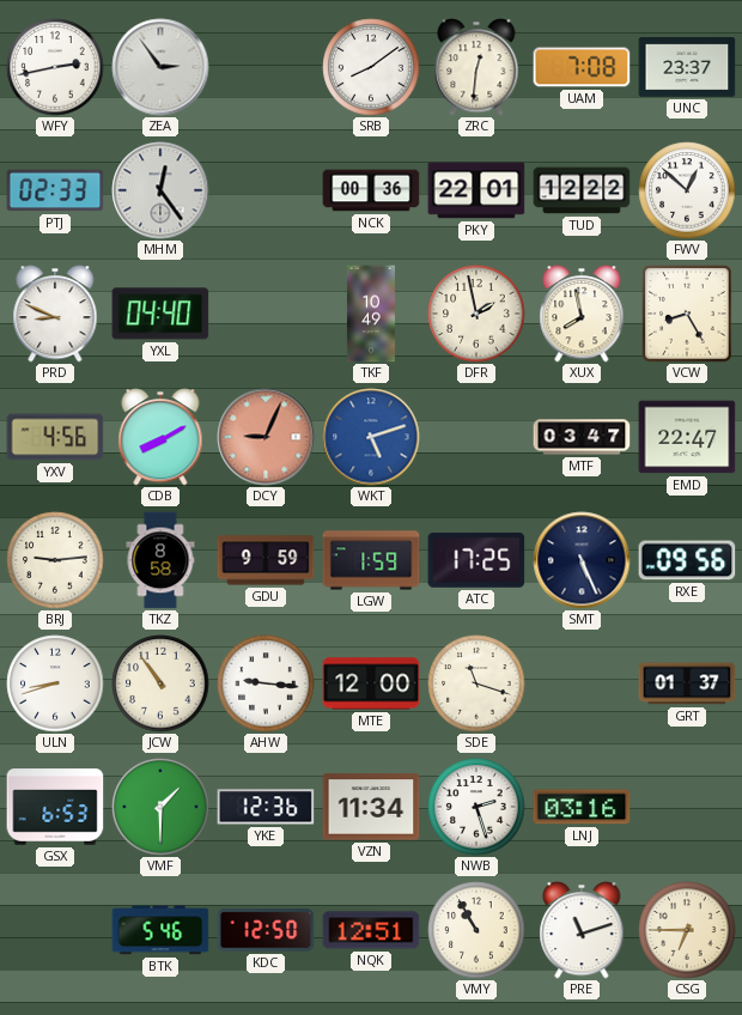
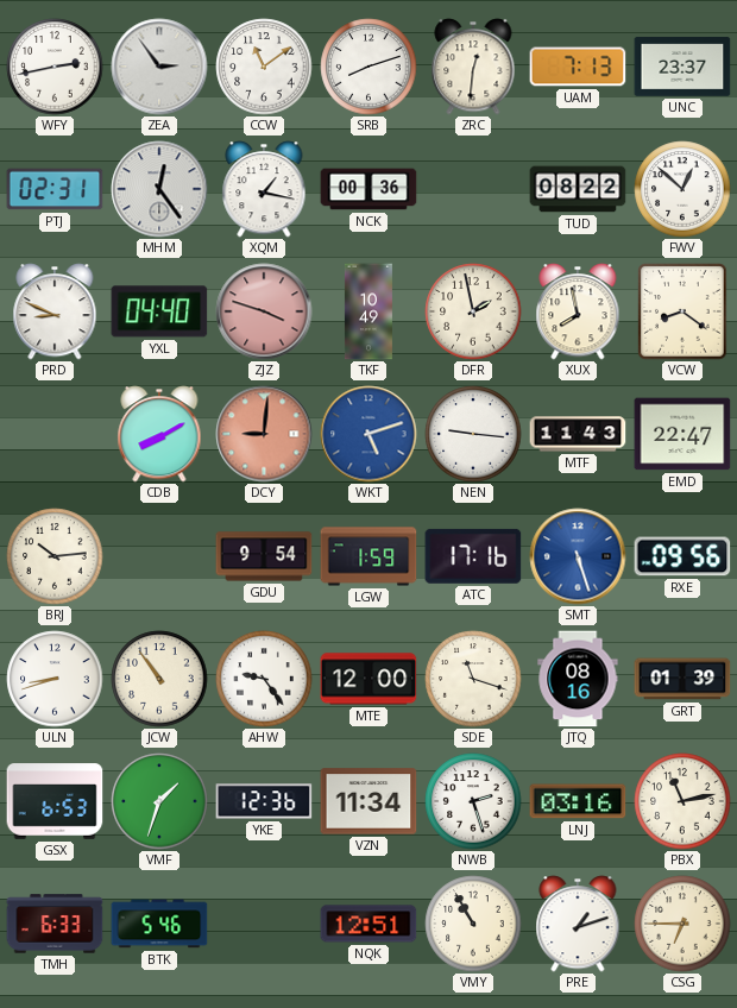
CCW: none -> 11:09
SRB: 8:09 -> 8:12
UAM: 7:08 -> 7:13
PTJ: 02:33 -> 02:31
XQM: none -> 1:17
PKY: 22:01 -> none
TUD: 12:22 -> 08:22
ZJZ: none -> 3:48
VCW: 8:25 -> 8:21
YXV: 4:56 -> none
DCY: 9:04 -> 9:01
NEN: none -> 9:16
MTF: 03:47 -> 11:43
BRJ: 9:14 -> 10:14
TKZ: 8:58 -> none
GDU: 9:59 -> 9:54
ATC: 17:25 -> 17:16
SMT: 5:26 -> 5:27
SMT dial: navy -> blue
AHW: 9:16 -> 9:24
JTQ: none -> 08:16
GRT: 01:37 -> 01:39
VMF: 1:30 -> 1:33
PBX: none -> 11:13
TMH: none -> 6:33
KDC: 12:50 -> none
PRE: 11:12 -> 1:12
